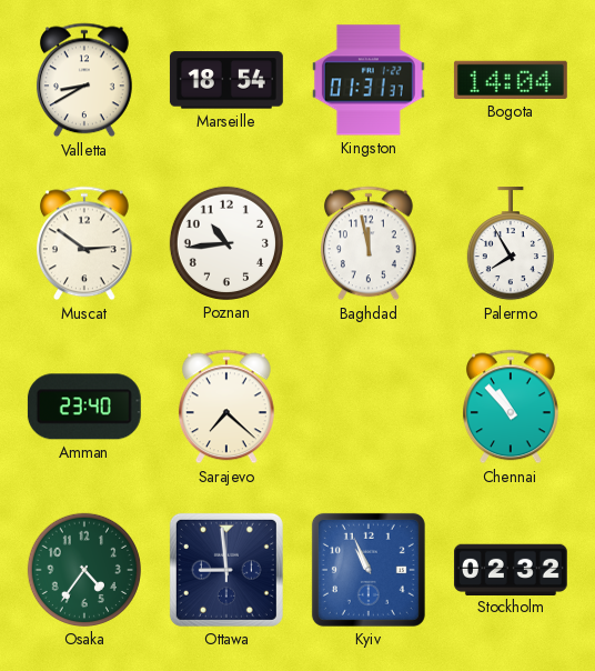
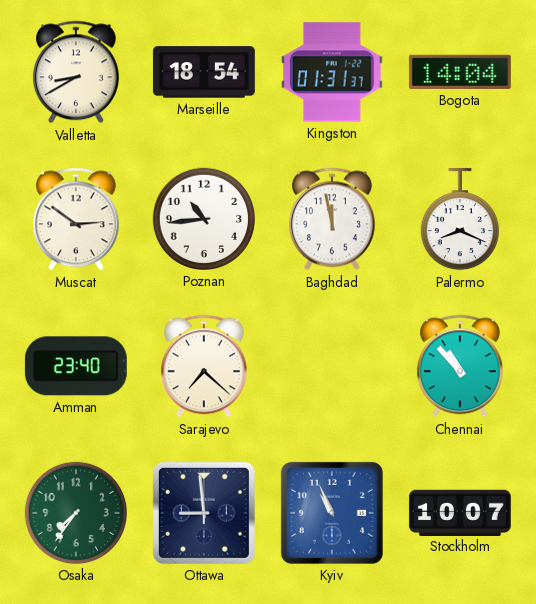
Palermo: 7:55 -> 8:19
Osaka: 4:36 -> 7:36
Stockholm: 02:32 -> 10:07
